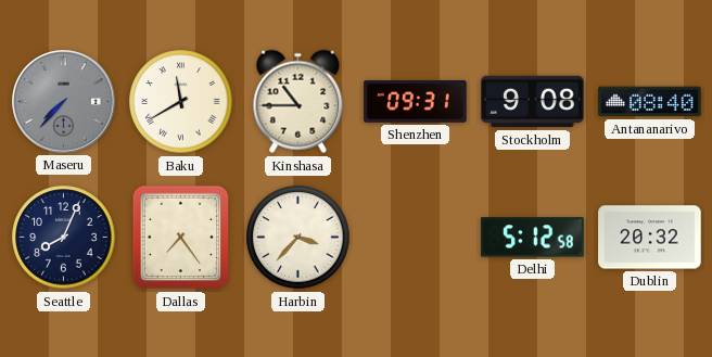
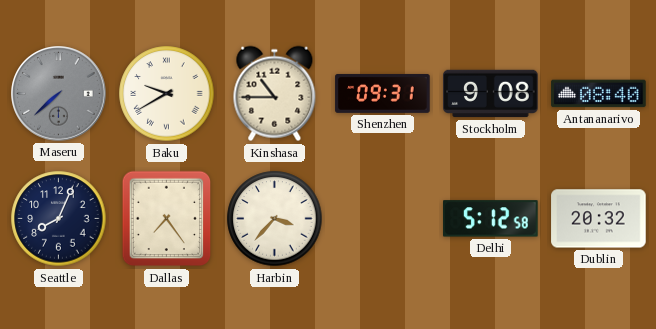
Maseru: 7:37 -> 7:38
Baku: 11:40 -> 9:40
